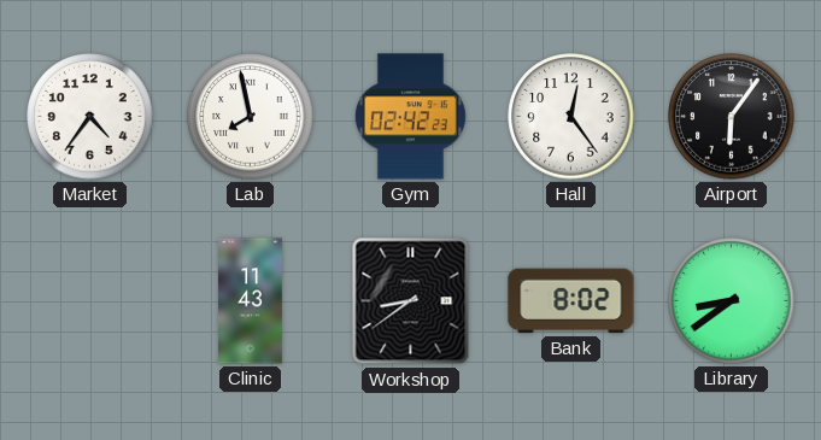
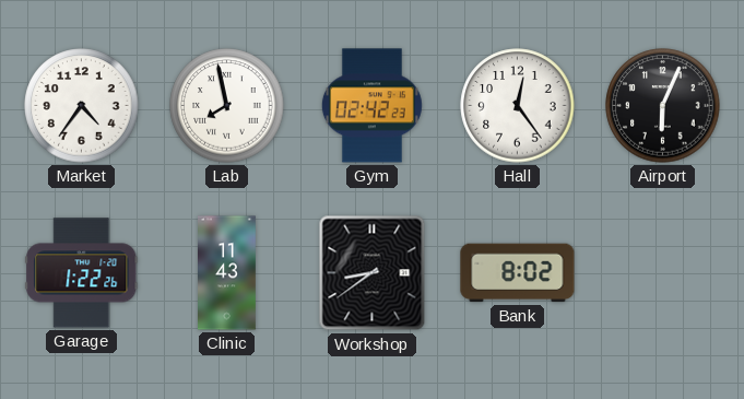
Airport: 6:06 -> 6:04
Garage: none -> 1:22
Library: 8:39 -> none
